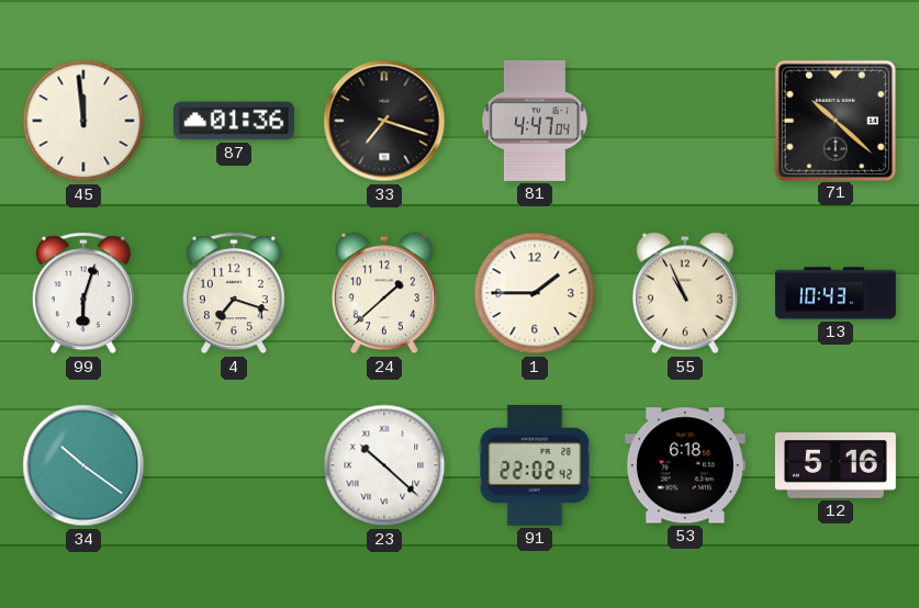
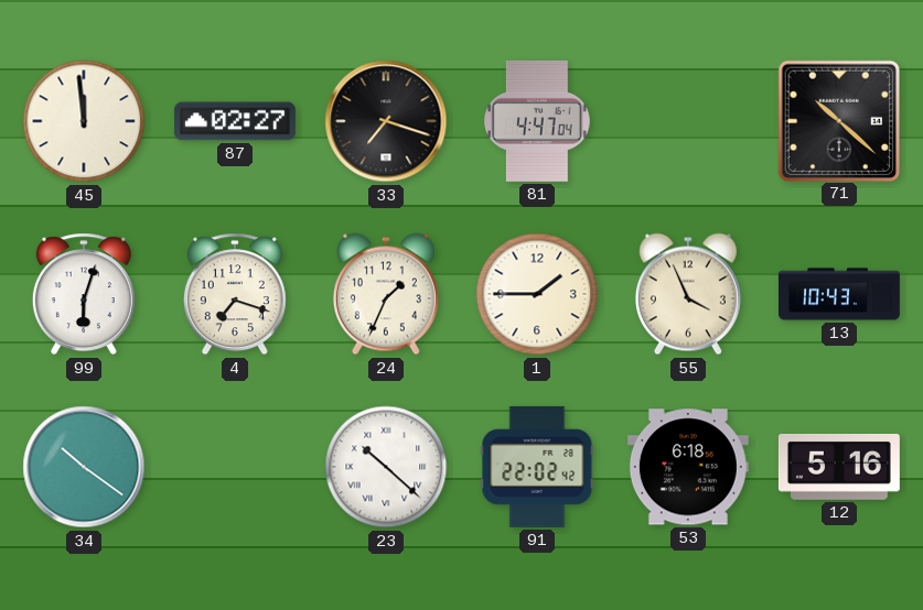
87: 01:36 -> 02:27
24: 1:38 -> 1:34
55: 10:56 -> 3:56
